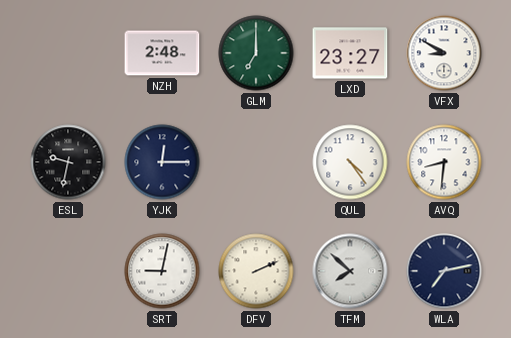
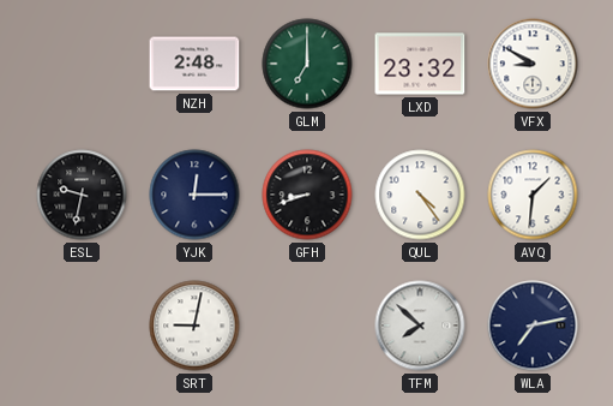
LXD: 23:27 -> 23:32
GFH: none -> 8:42
AVQ: 8:31 -> 1:31
DFV: 2:11 -> none
